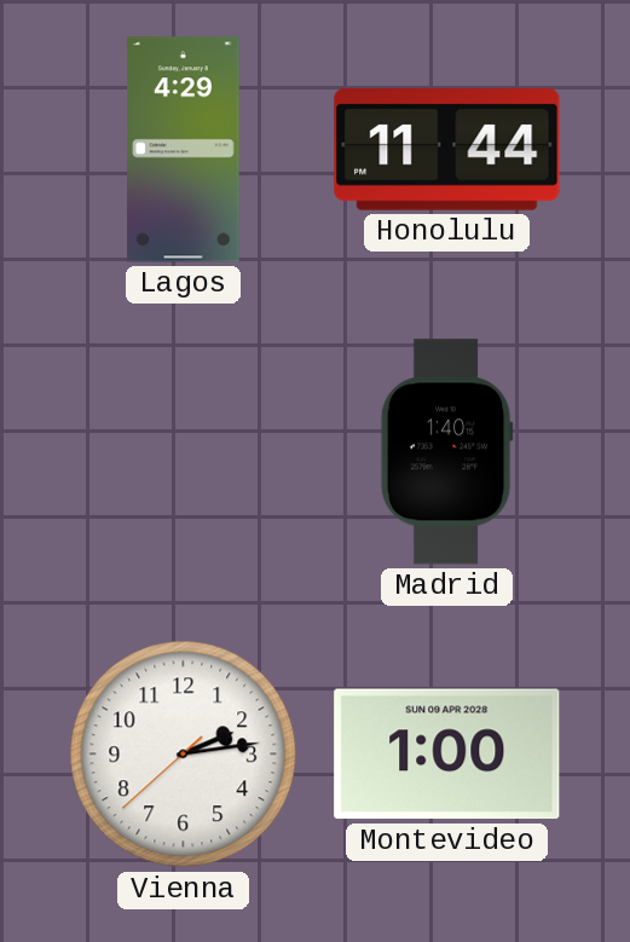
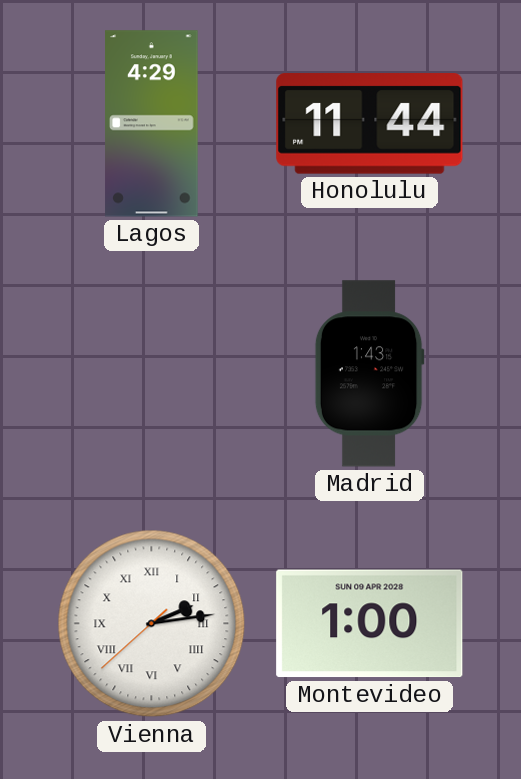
Madrid: 1:40 -> 1:43
Vienna numerals: Arabic -> Roman
